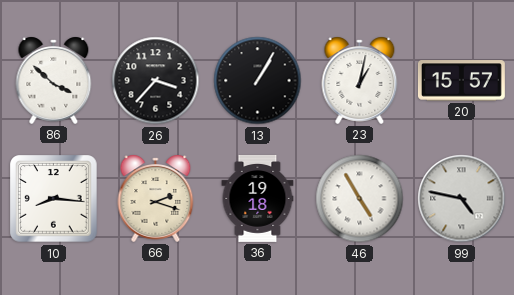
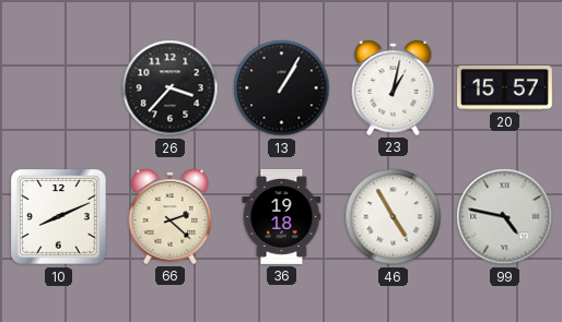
86: 3:52 -> none
10: 8:16 -> 8:11
66: 2:18 -> 2:22
